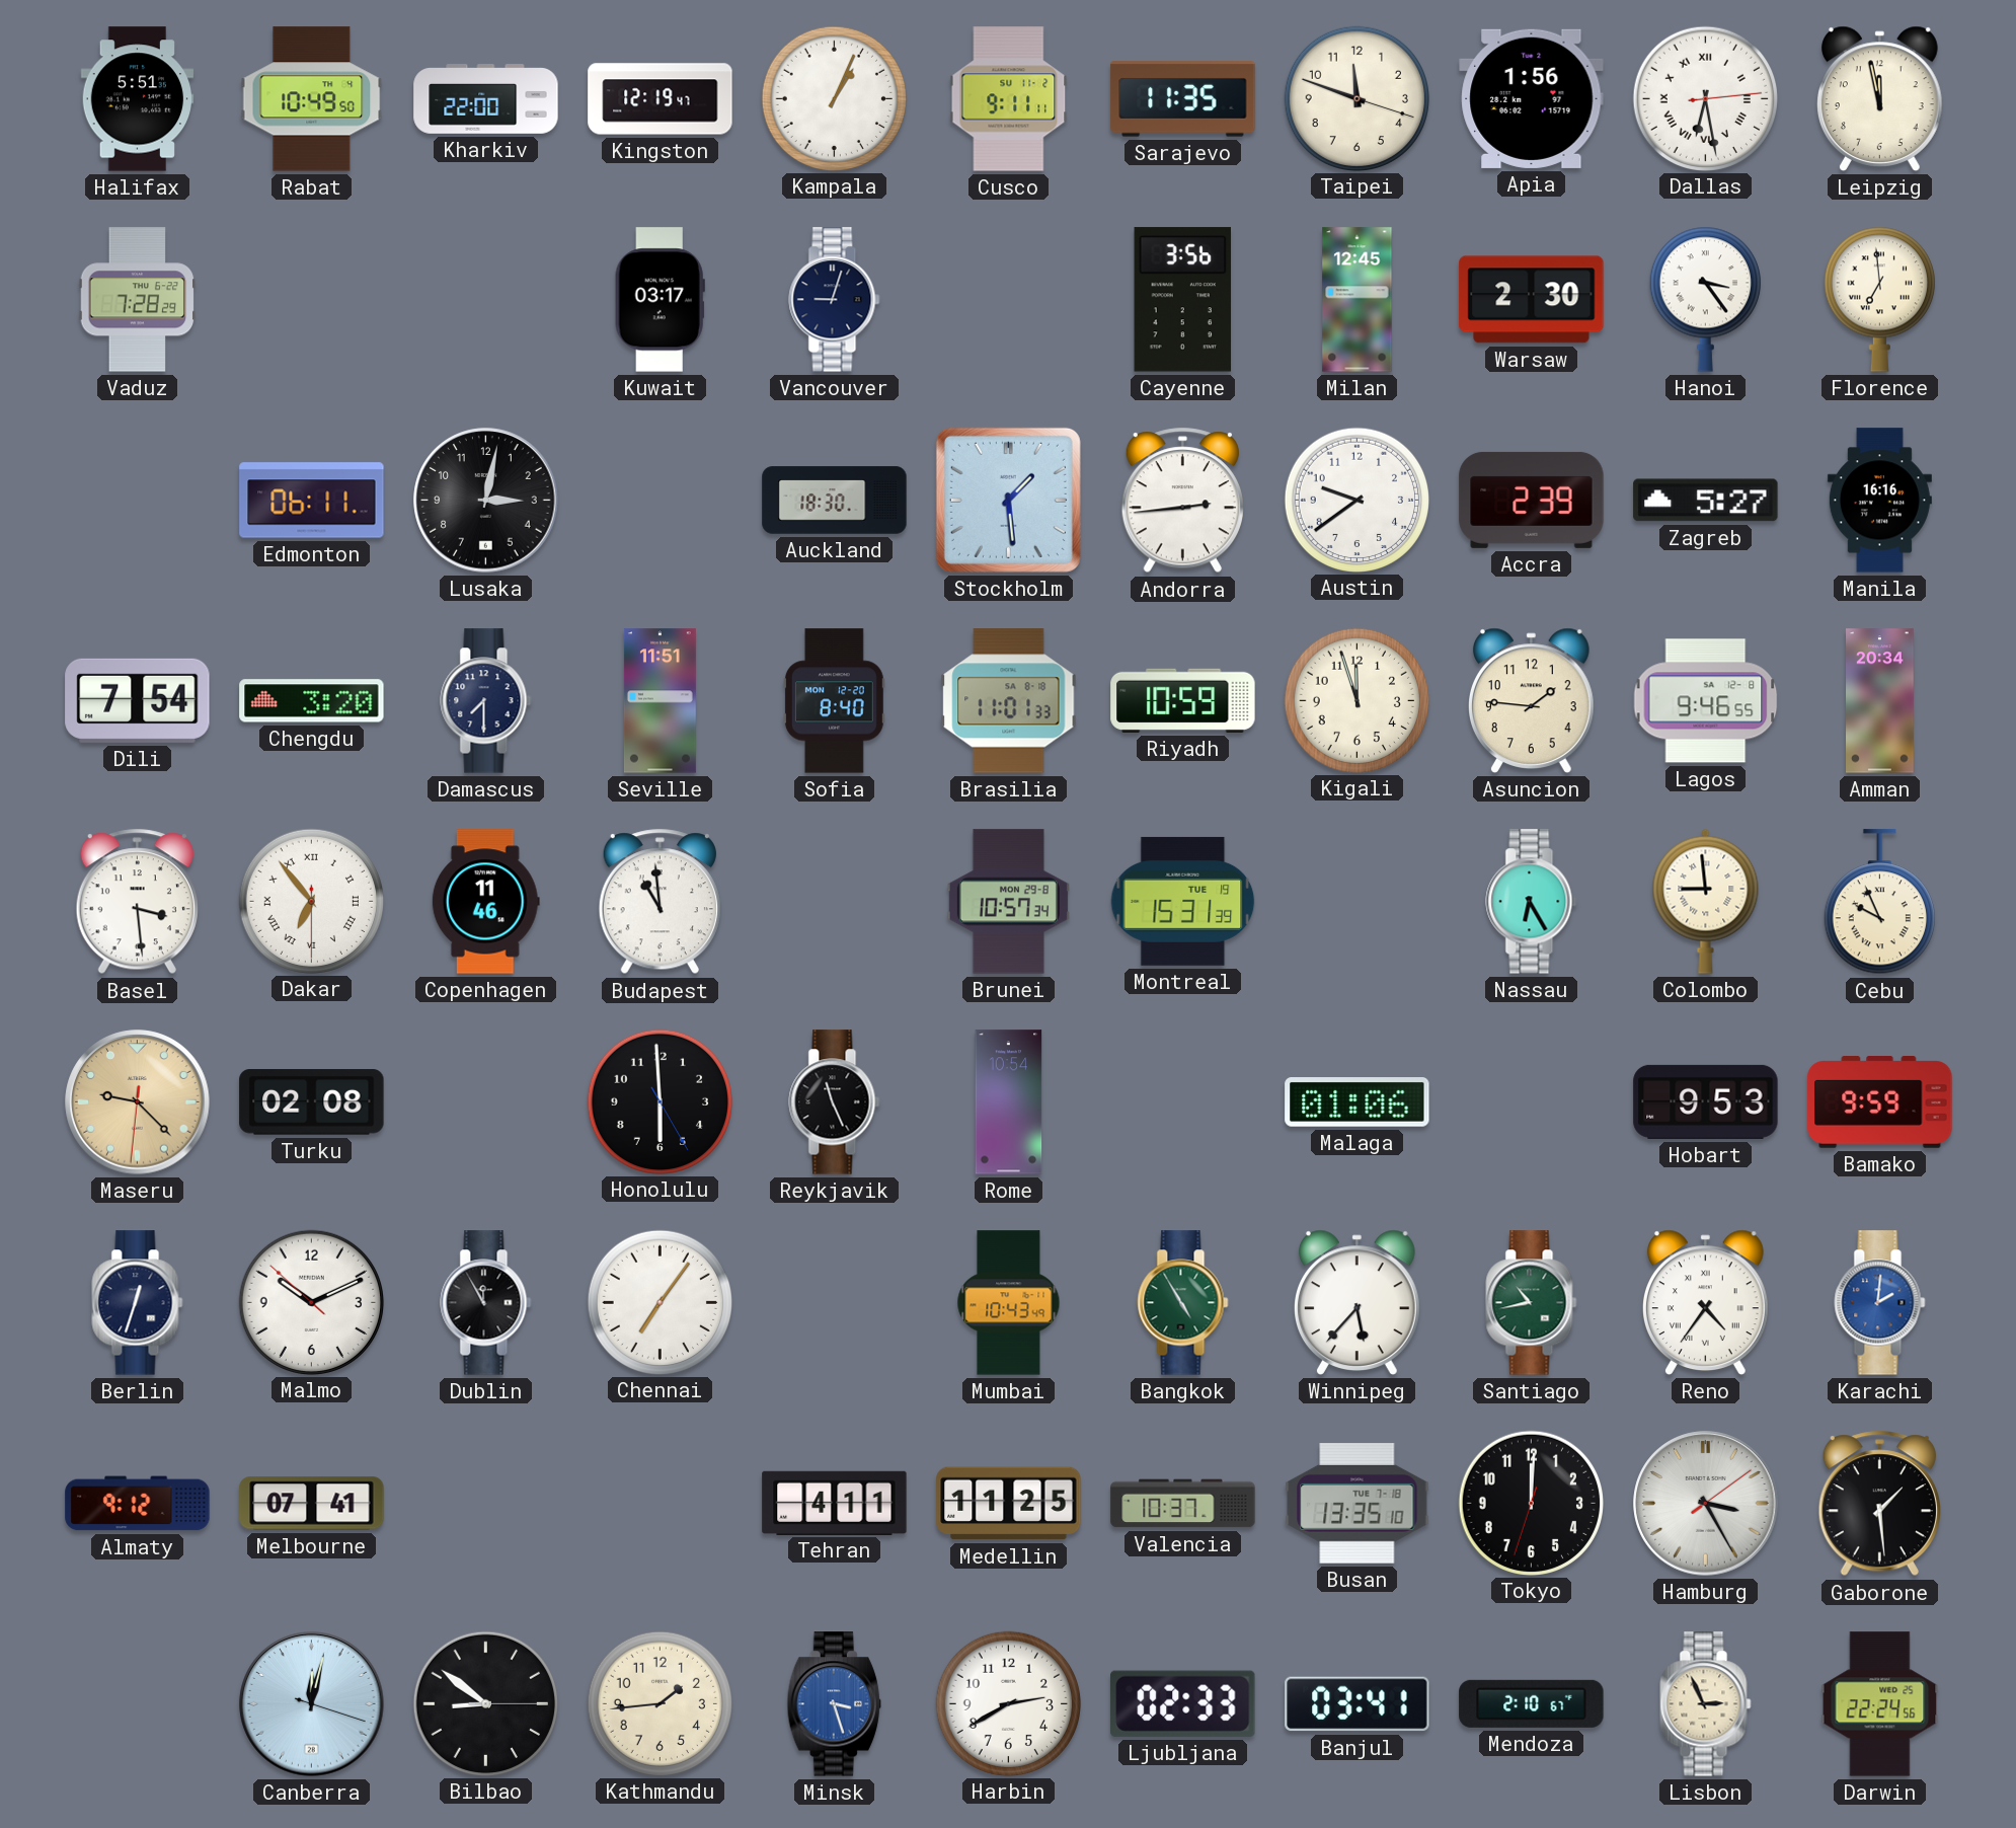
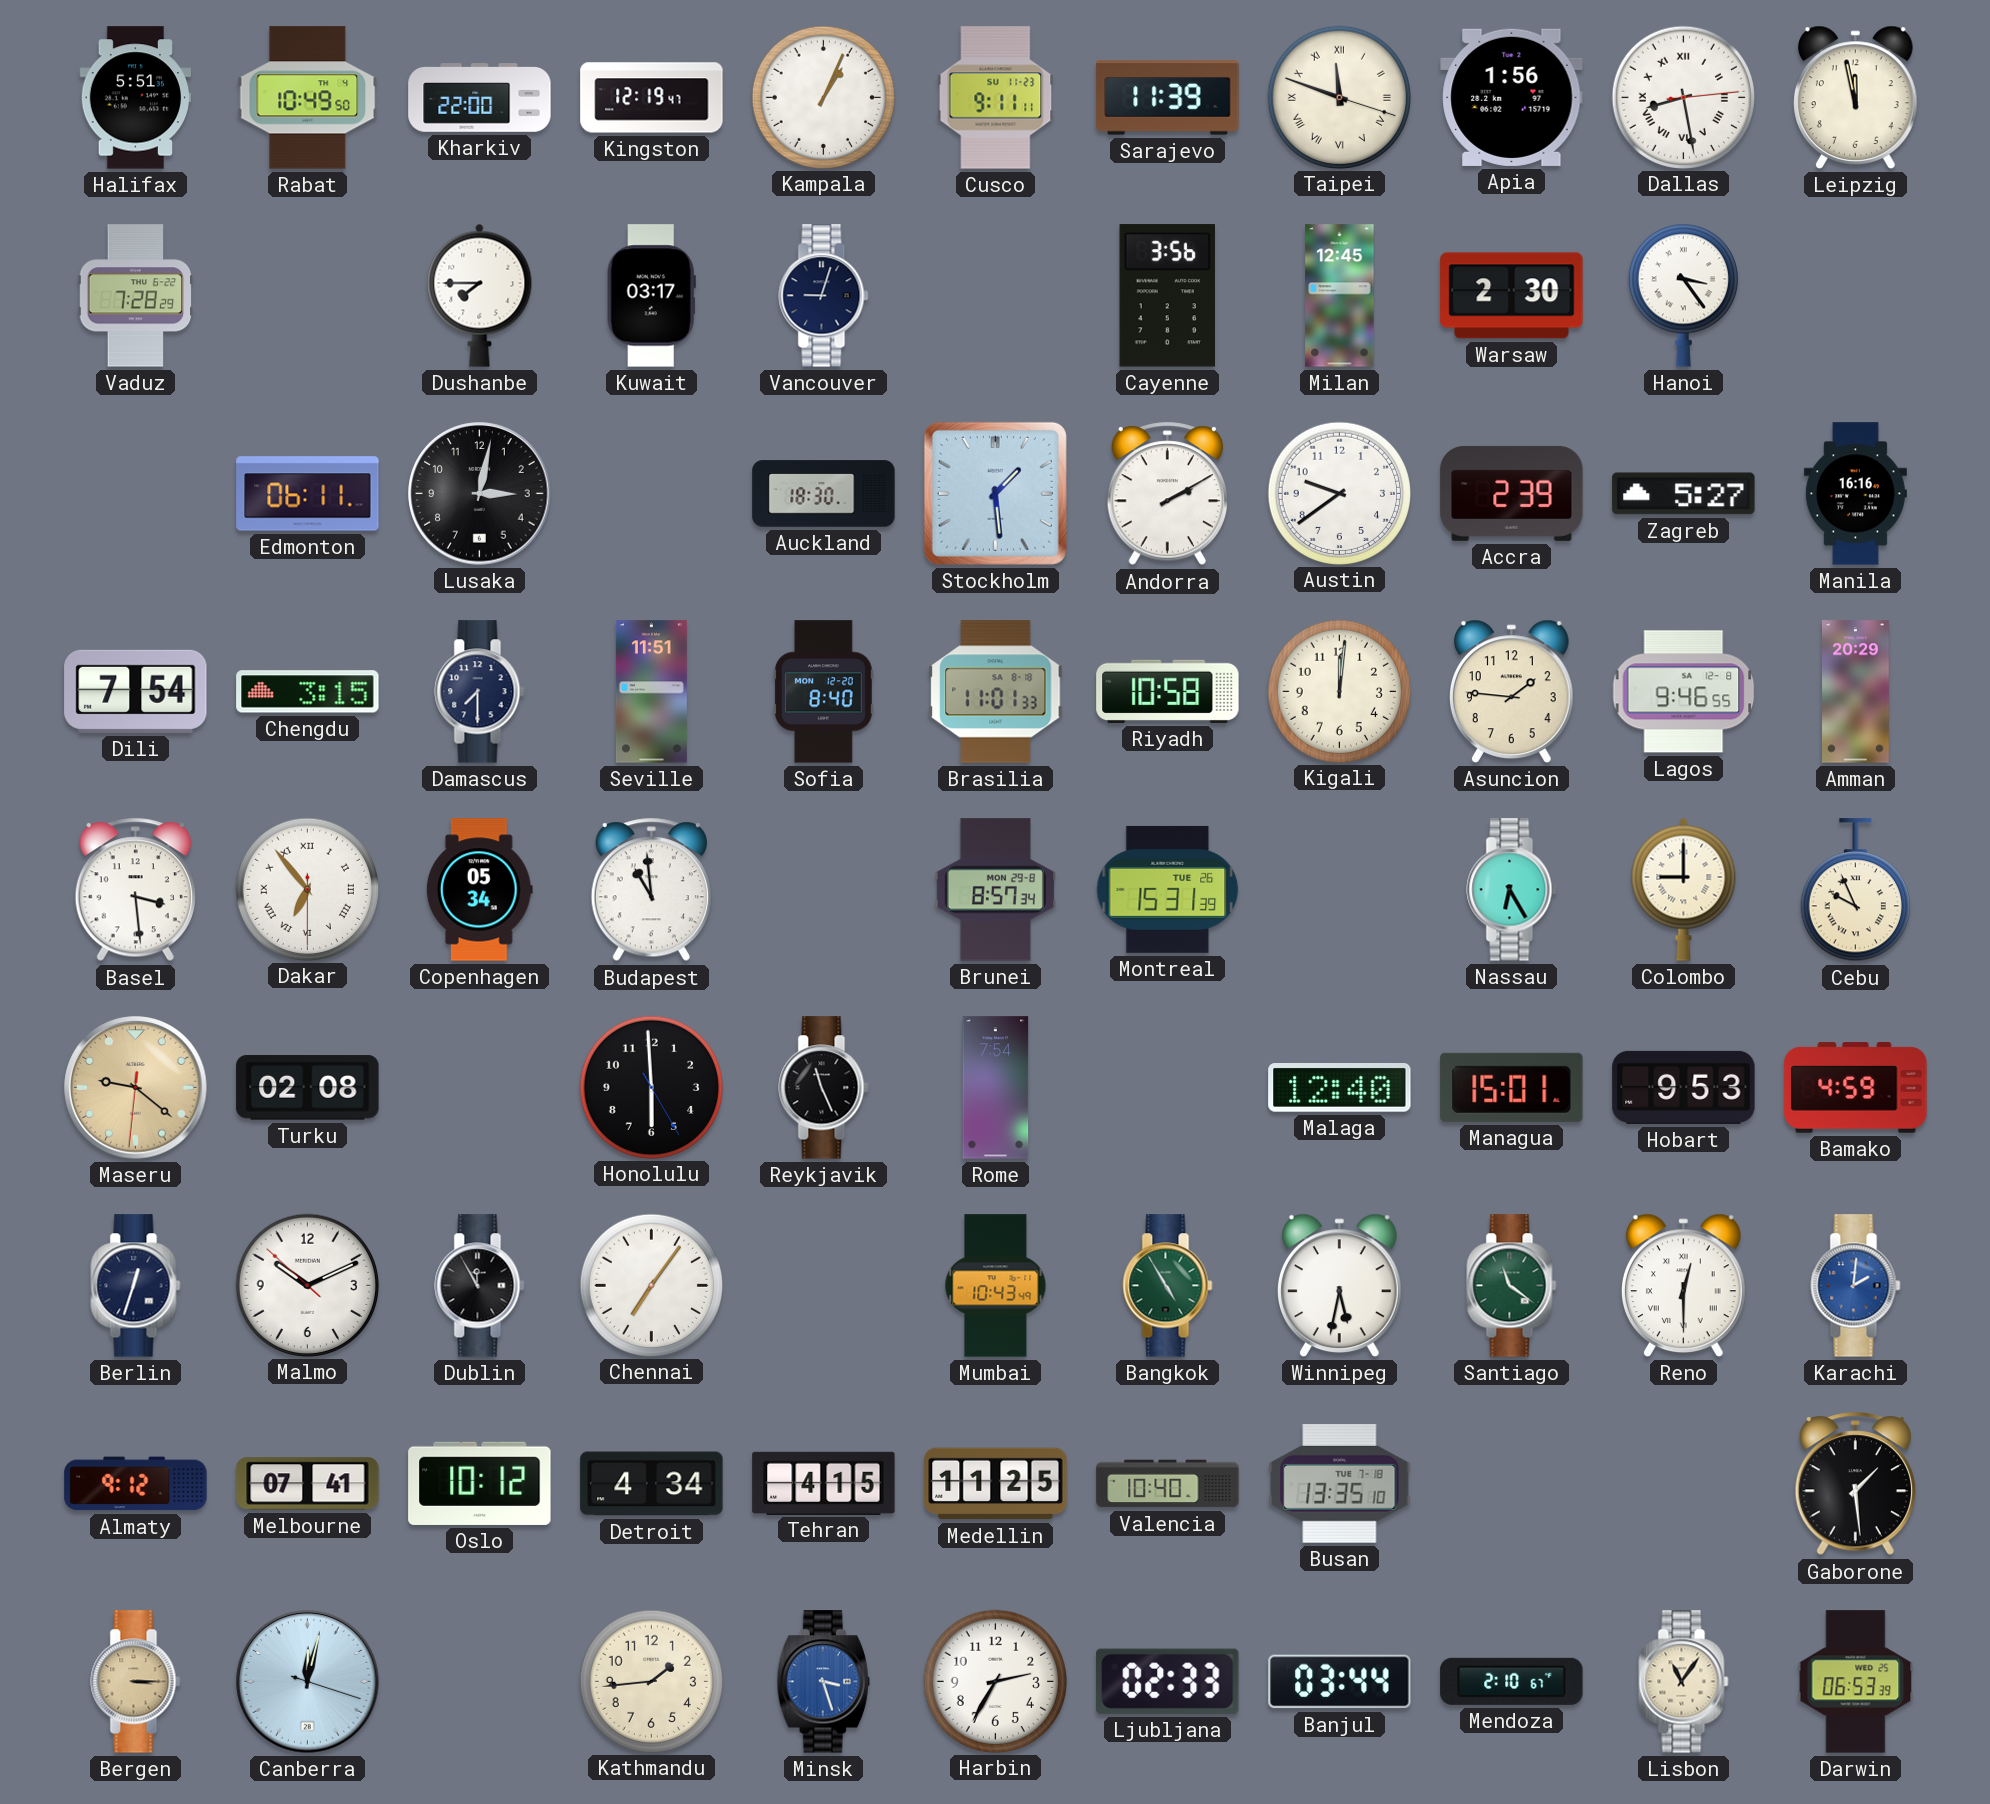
Cusco date: SU 11-2 -> SU 11-23
Sarajevo: 11:35 -> 11:39
Taipei numerals: Arabic -> Roman
Dallas: 6:28 -> 8:28
Dushanbe: none -> 7:45
Florence: 6:59 -> none
Andorra: 2:44 -> 2:10
Chengdu: 3:20 -> 3:15
Riyadh: 10:59 -> 10:58
Kigali: 11:57 -> 12:01
Amman: 20:34 -> 20:29
Copenhagen: 11:46 -> 05:34
Brunei: 10:57 -> 8:57
Montreal date: TUE 19 -> TUE 26
Colombo: 8:59 -> 9:00
Maseru: 9:22 -> 9:21
Rome: 10:54 -> 7:54
Malaga: 01:06 -> 12:40
Managua: none -> 15:01
Bamako: 9:59 -> 4:59
Winnipeg: 5:37 -> 5:32
Santiago: 10:43 -> 11:21
Reno: 4:36 -> 12:30
Oslo: none -> 10:12
Detroit: none -> 4:34
Tehran: 4:11 -> 4:15
Valencia: 10:37 -> 10:40
Tokyo: 12:00 -> none
Hamburg: 3:25 -> none
Bergen: none -> 3:15
Bilbao: 8:51 -> none
Harbin: 2:40 -> 2:35
Banjul: 03:41 -> 03:44
Lisbon: 2:56 -> 11:06
Darwin: 22:24 -> 06:53
